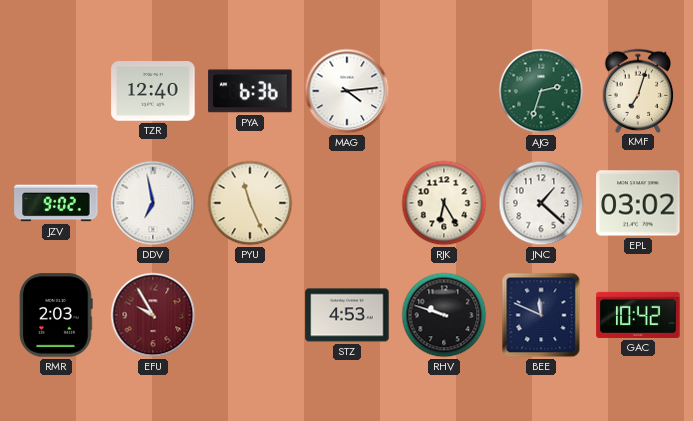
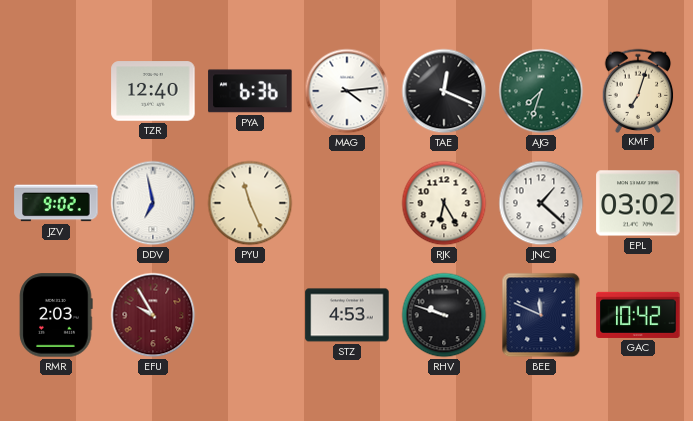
TAE: none -> 12:19
AJG: 2:33 -> 7:33
